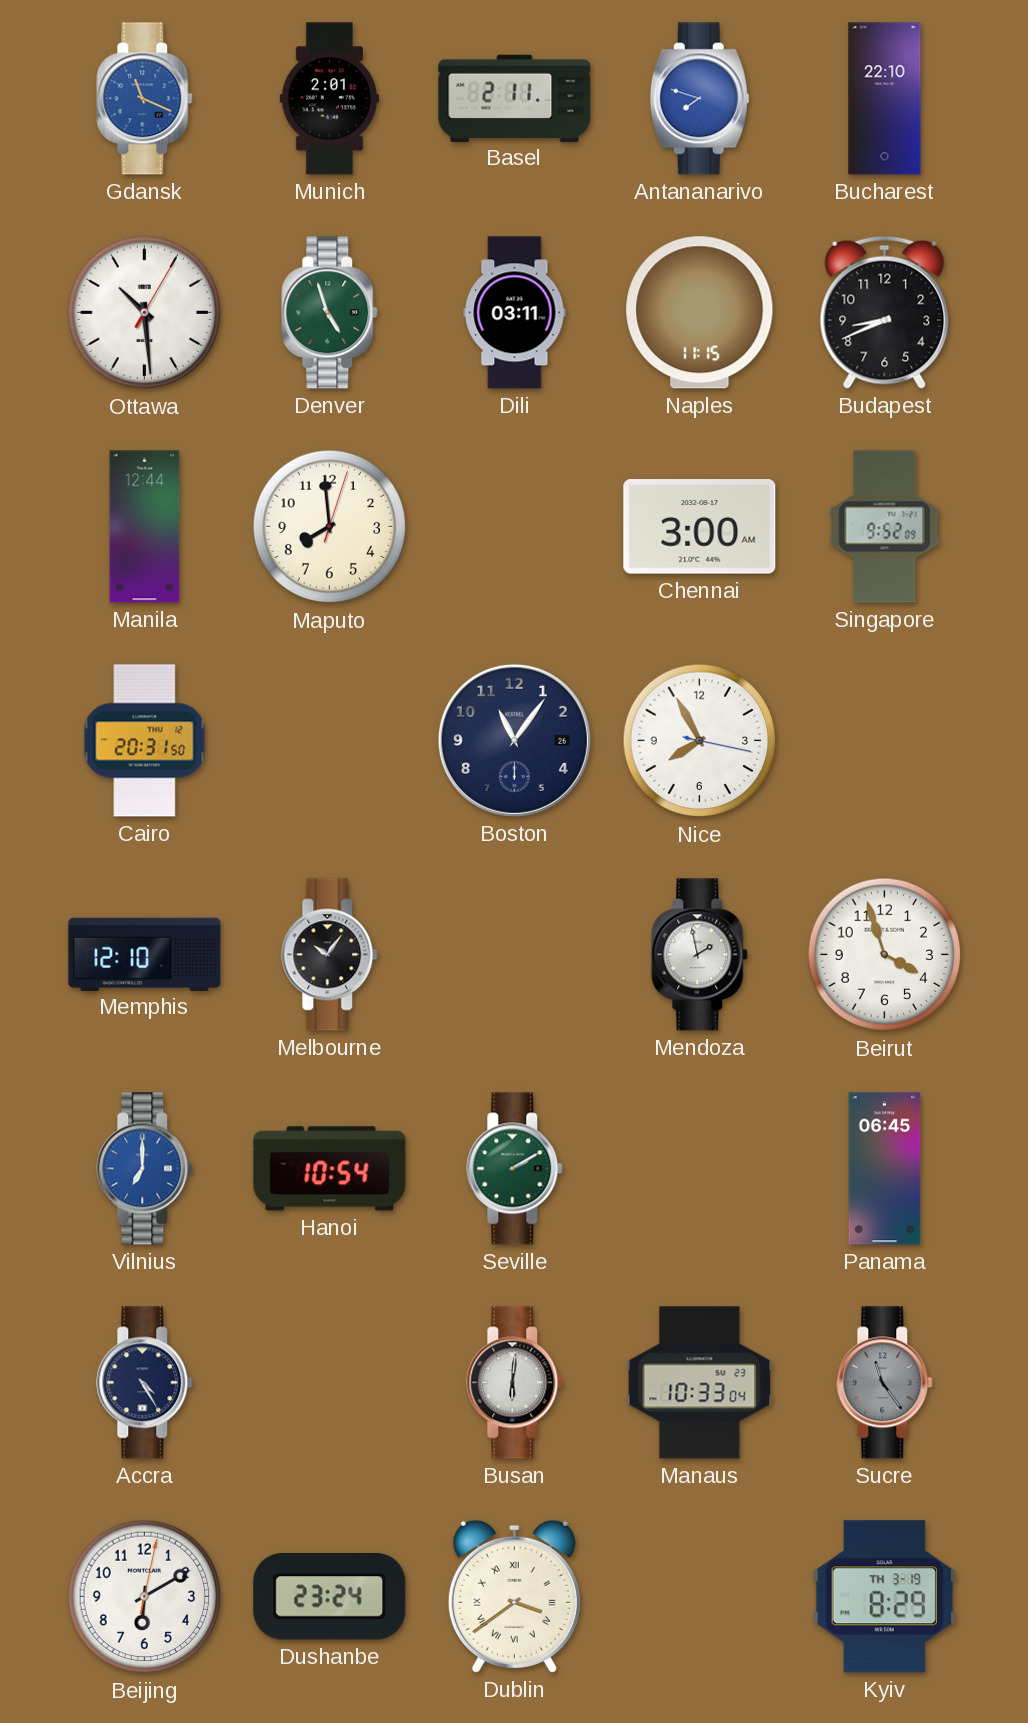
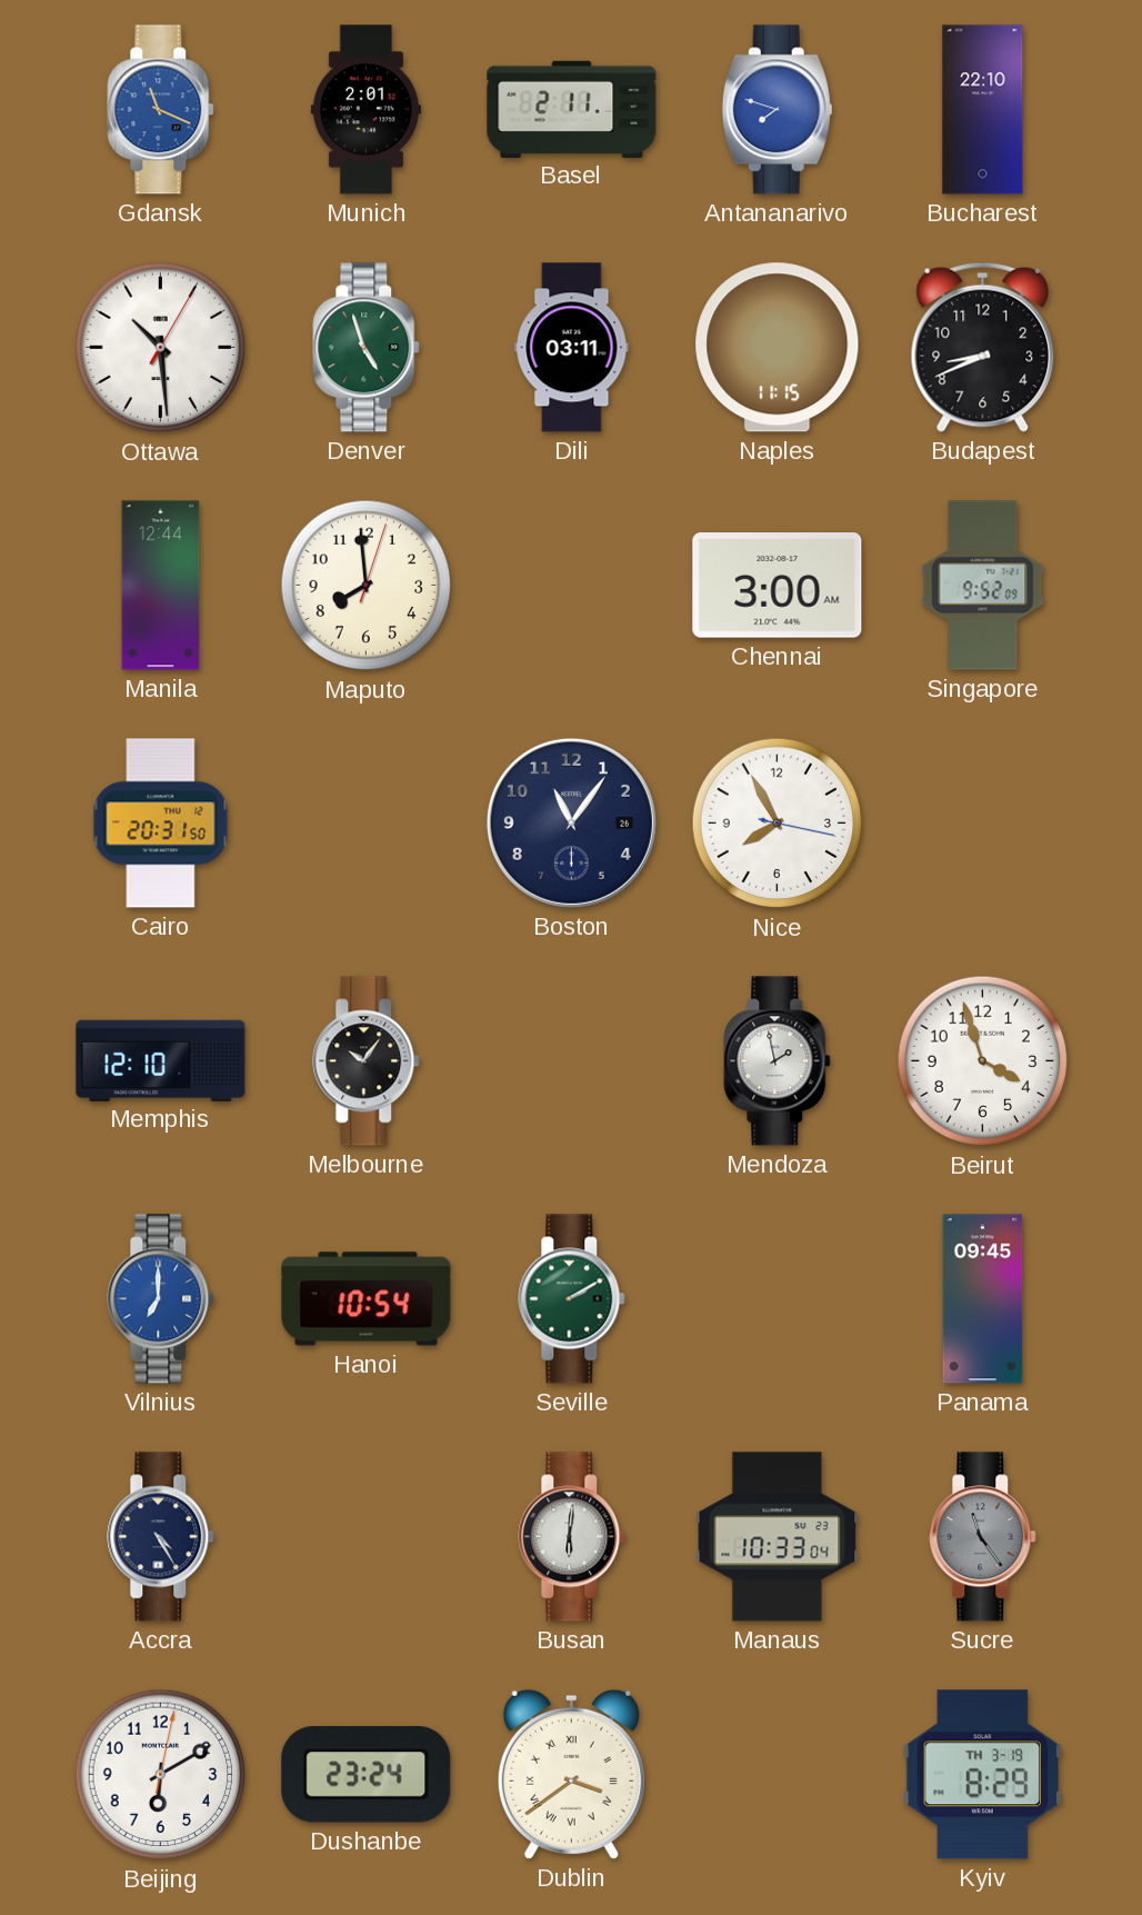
Panama: 06:45 -> 09:45
